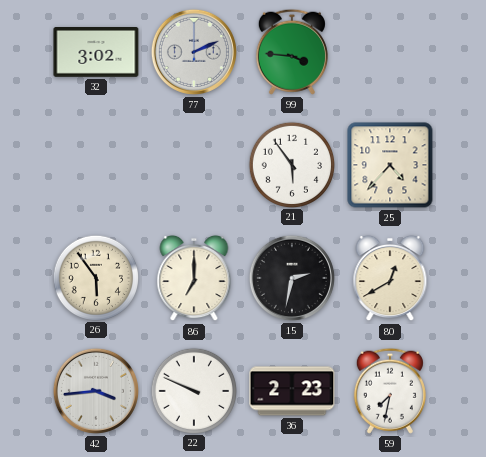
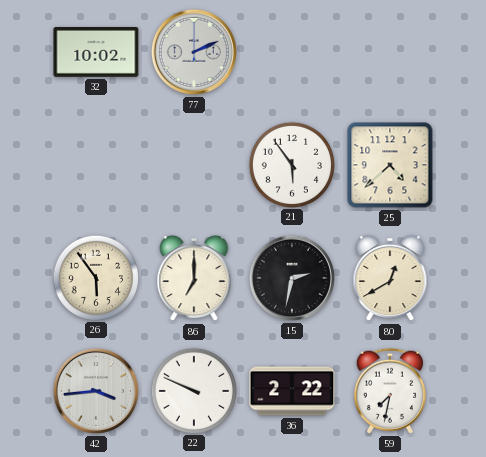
32: 3:02 -> 10:02
99: 3:46 -> none
25: 4:37 -> 4:38
36: 2:23 -> 2:22
